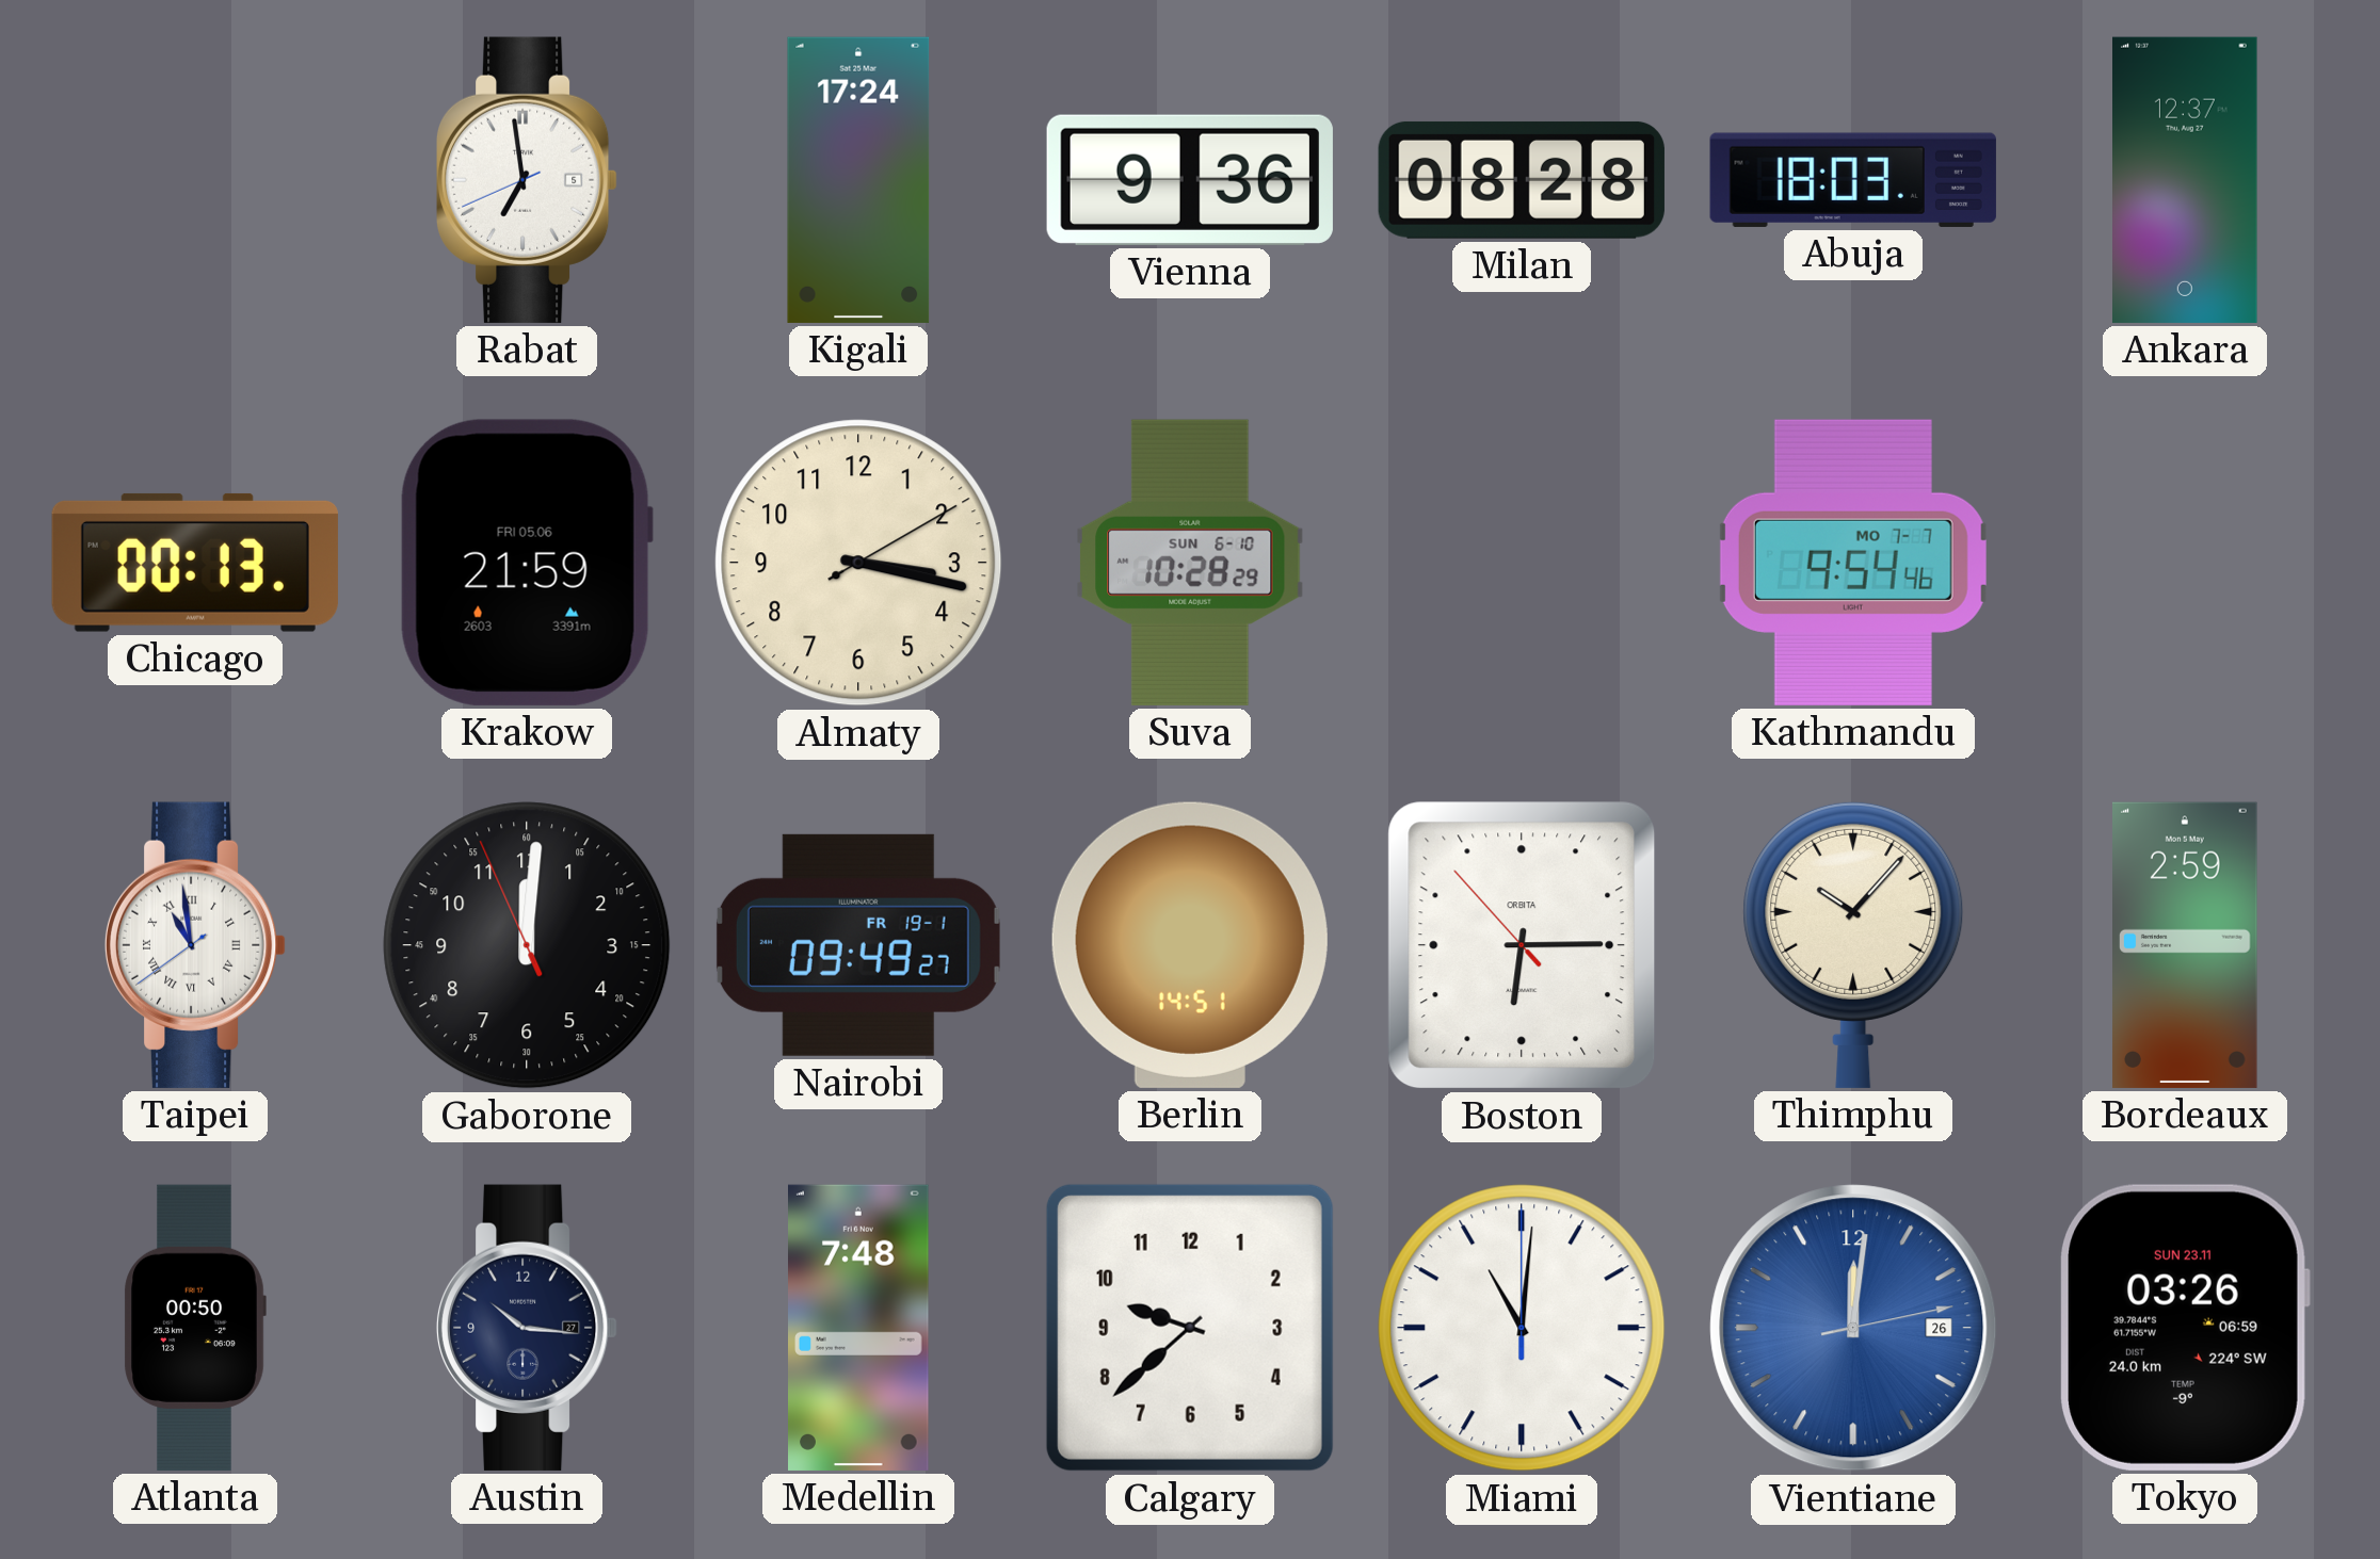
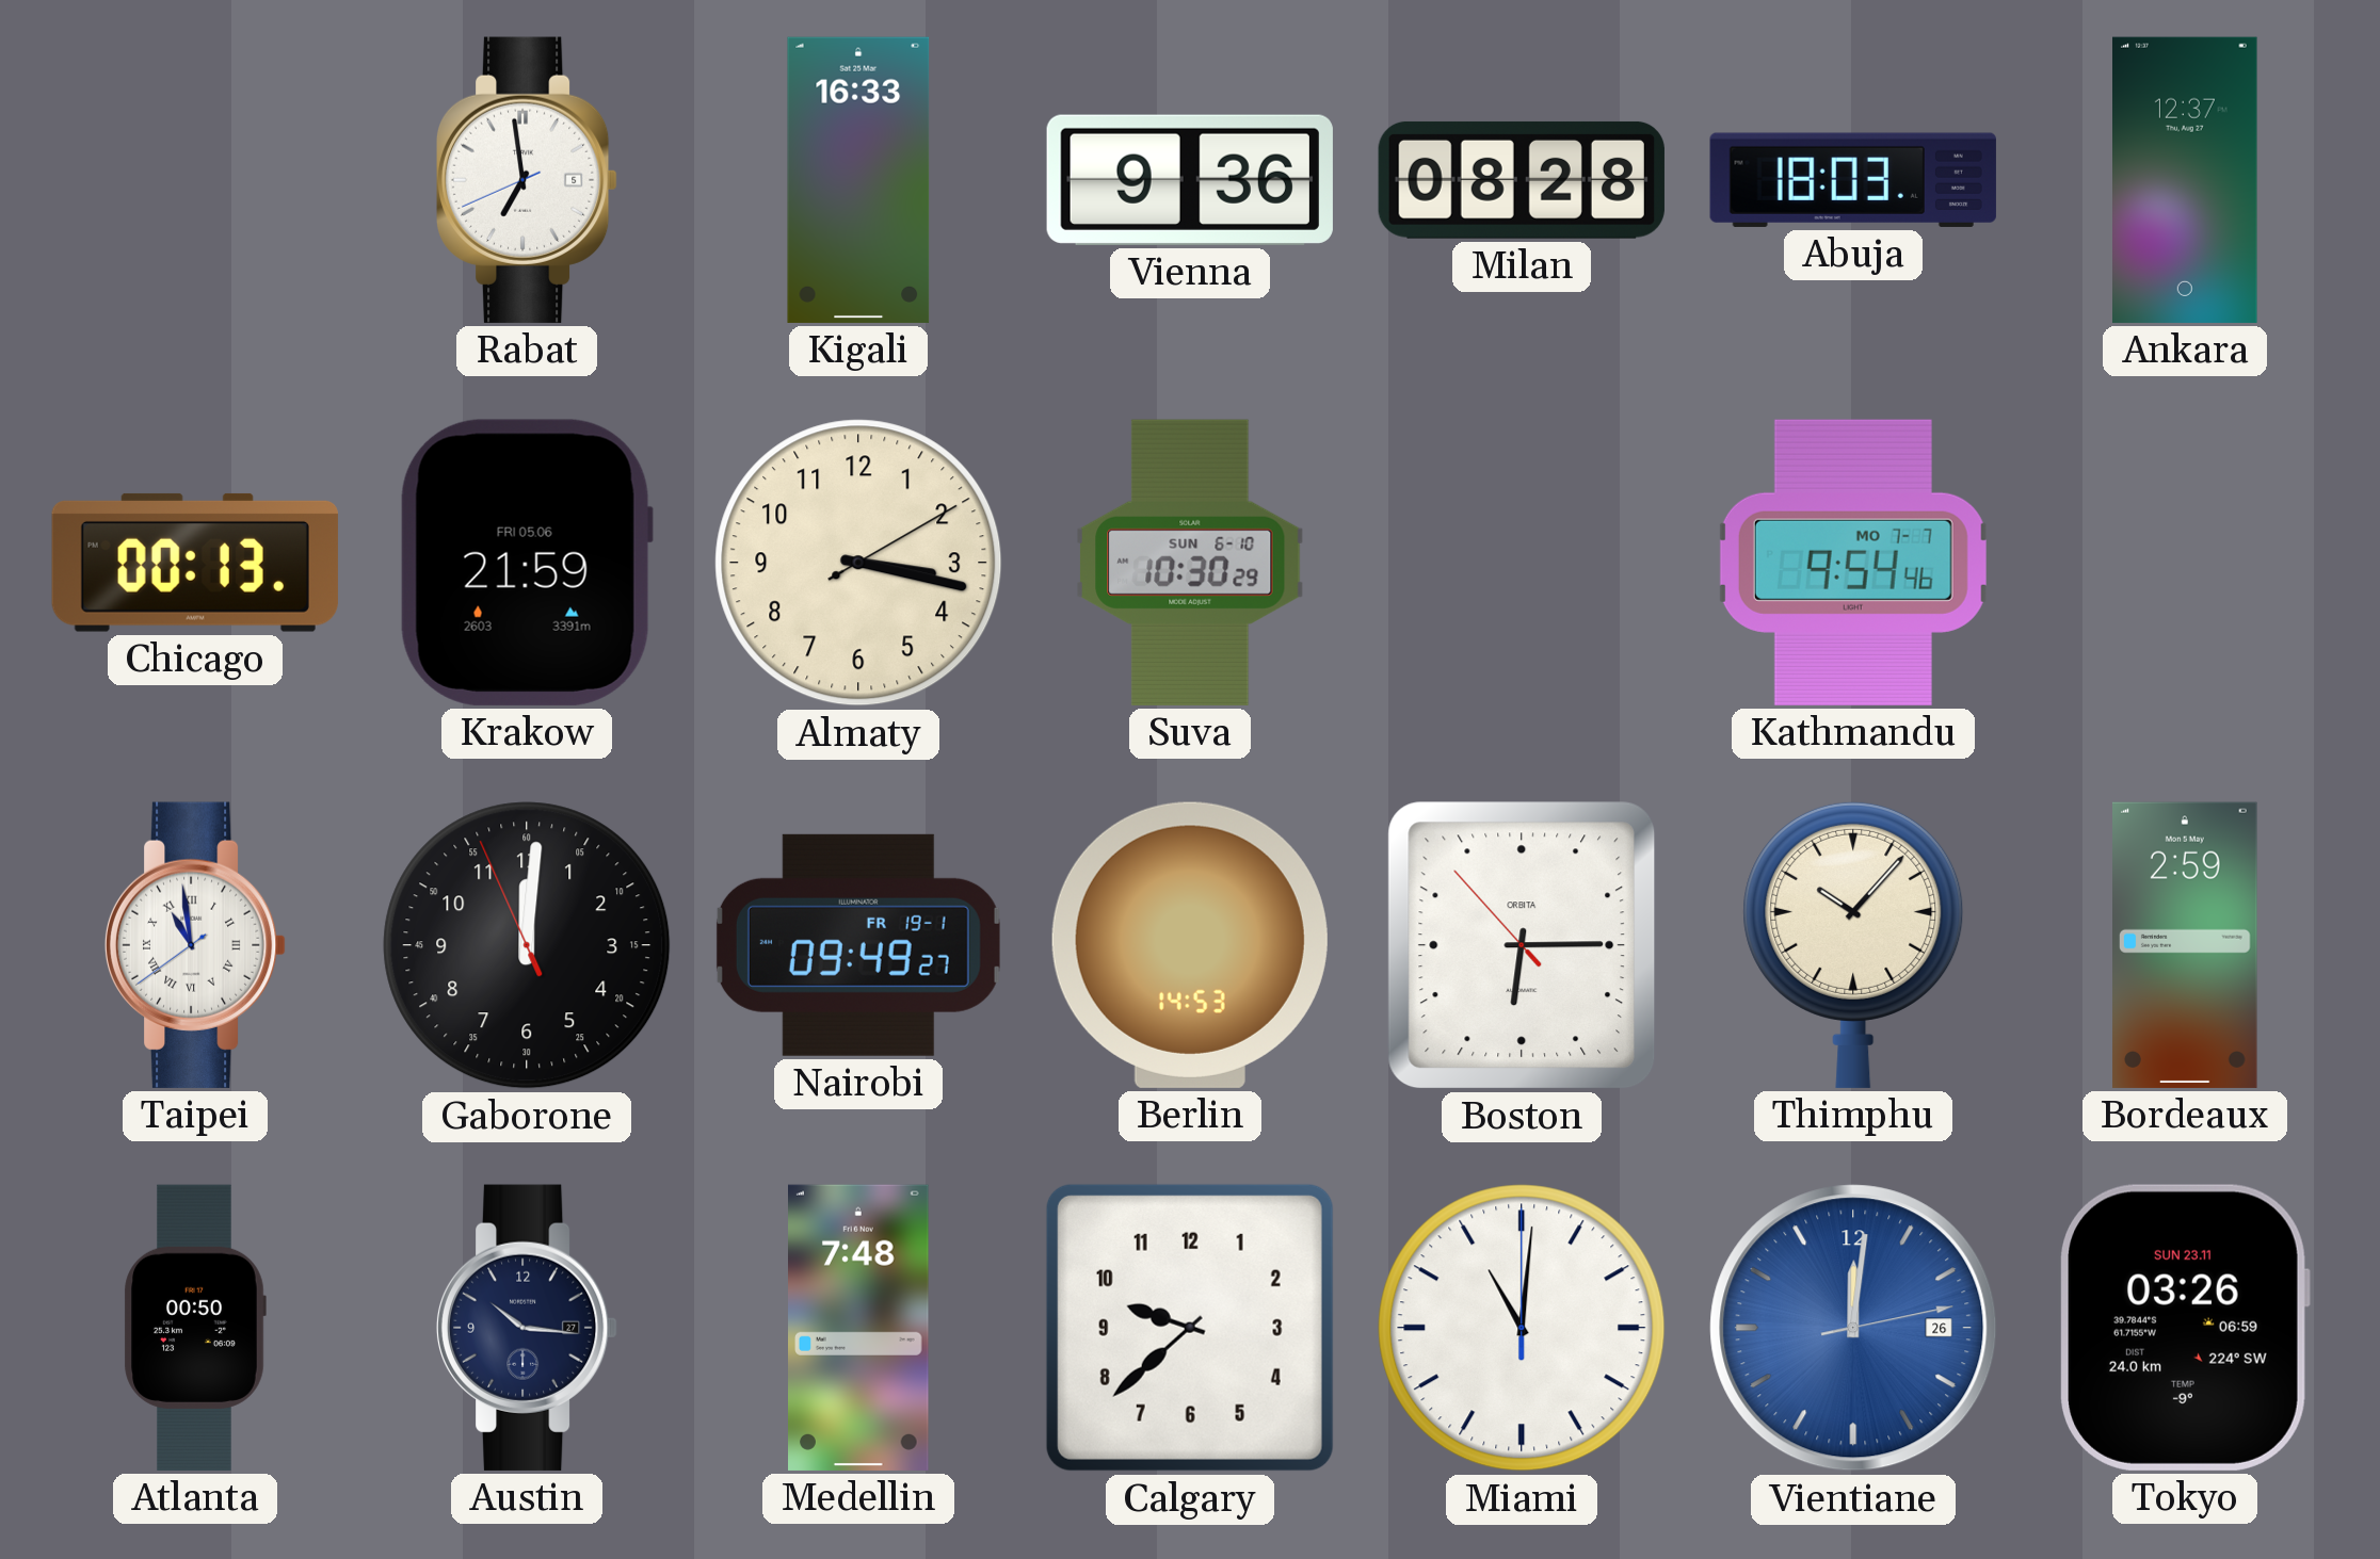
Kigali: 17:24 -> 16:33
Suva: 10:28 -> 10:30
Berlin: 14:51 -> 14:53
